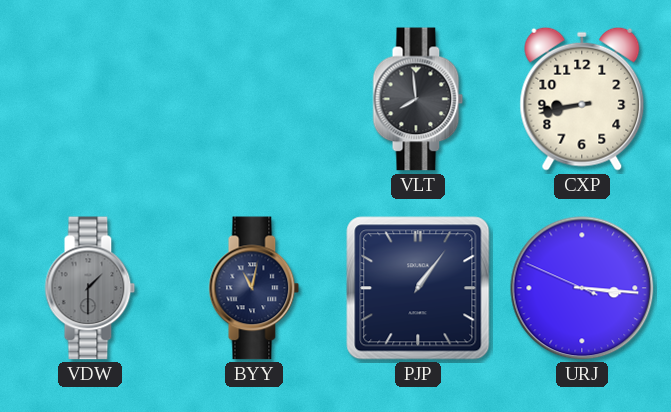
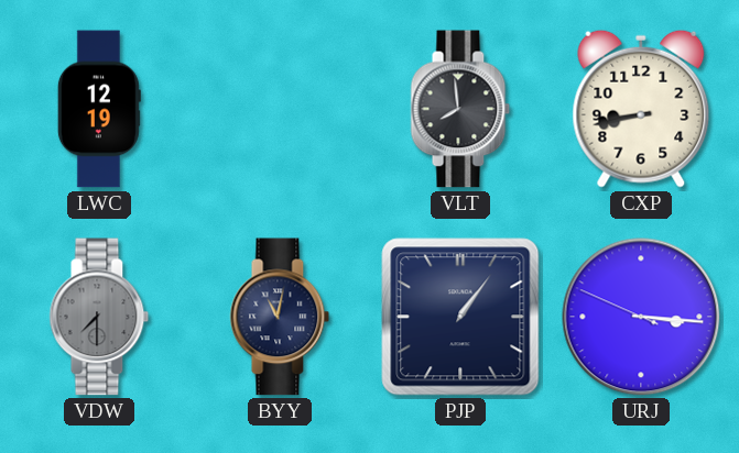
LWC: none -> 12:19
VDW: 1:30 -> 7:30
